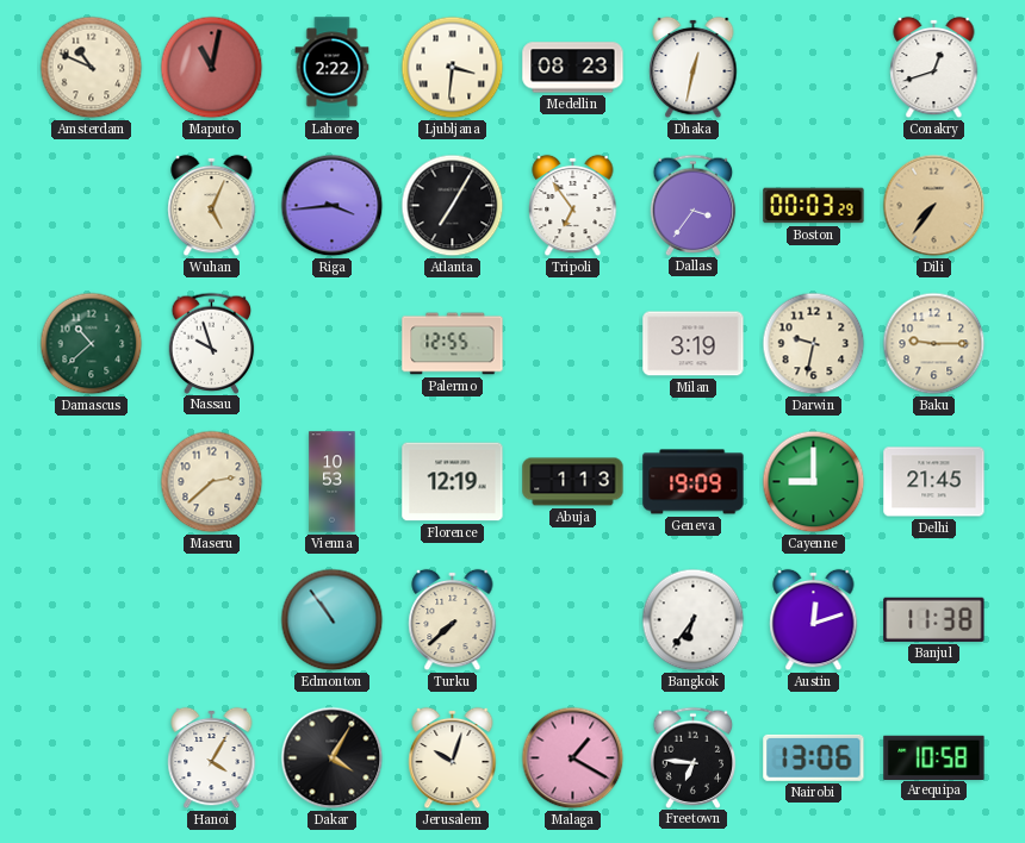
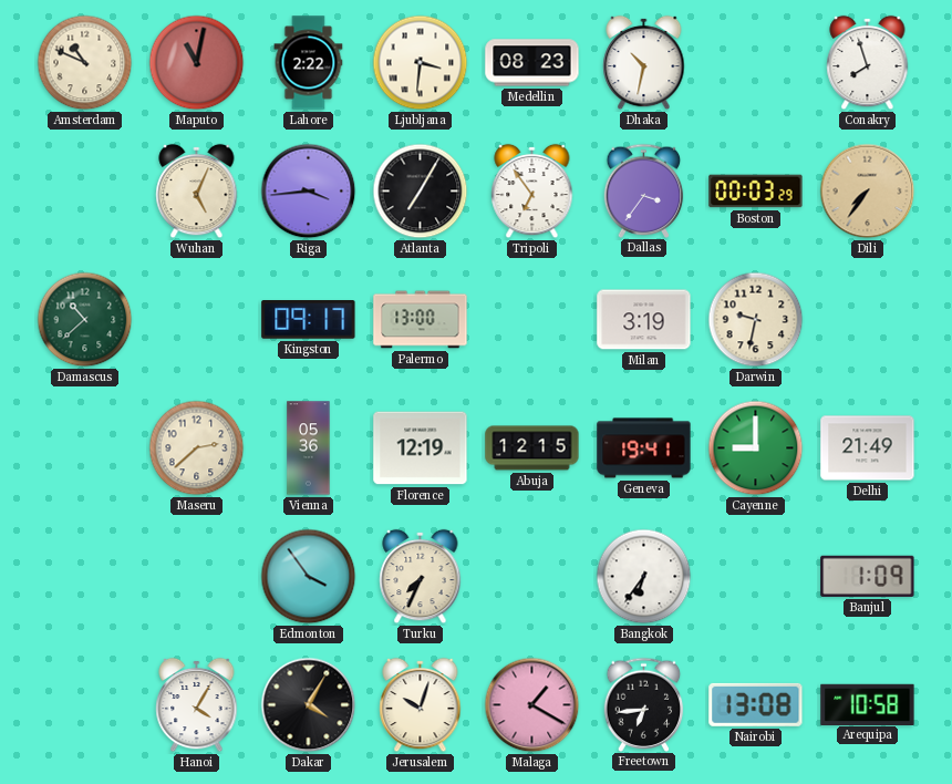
Dhaka: 12:32 -> 10:32
Conakry: 12:42 -> 7:57
Nassau: 9:57 -> none
Kingston: none -> 09:17
Palermo: 12:55 -> 13:00
Baku: 9:15 -> none
Vienna: 10:53 -> 05:36
Abuja: 1:13 -> 12:15
Geneva: 19:09 -> 19:41
Delhi: 21:45 -> 21:49
Edmonton: 10:54 -> 3:54
Turku: 7:38 -> 7:34
Austin: 12:12 -> none
Banjul: 11:38 -> 1:09
Freetown: 6:46 -> 6:44
Nairobi: 13:06 -> 13:08
